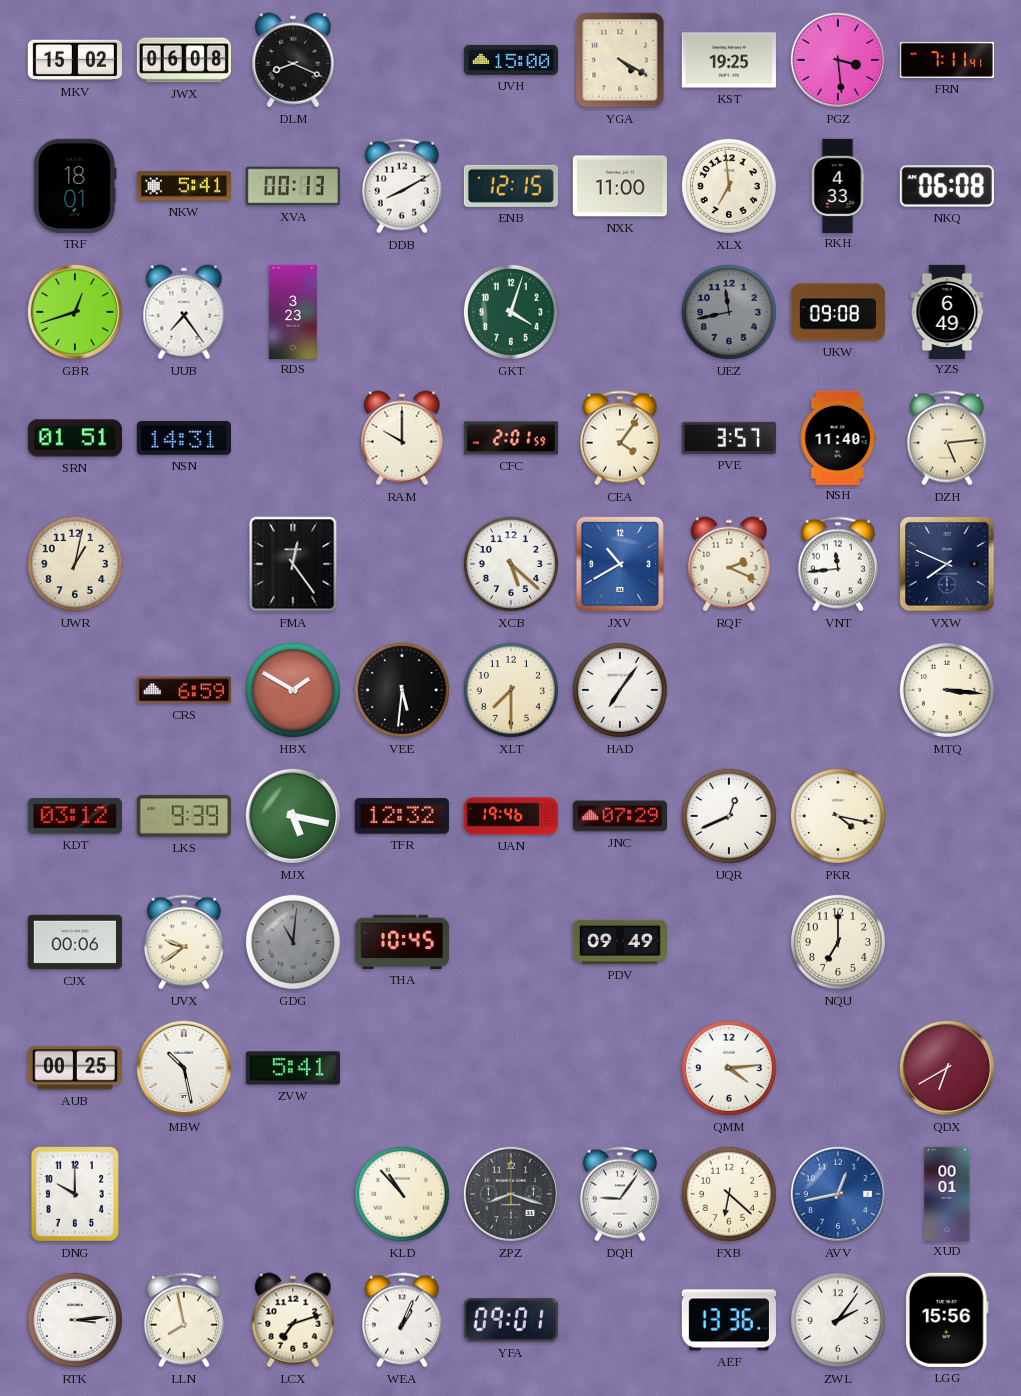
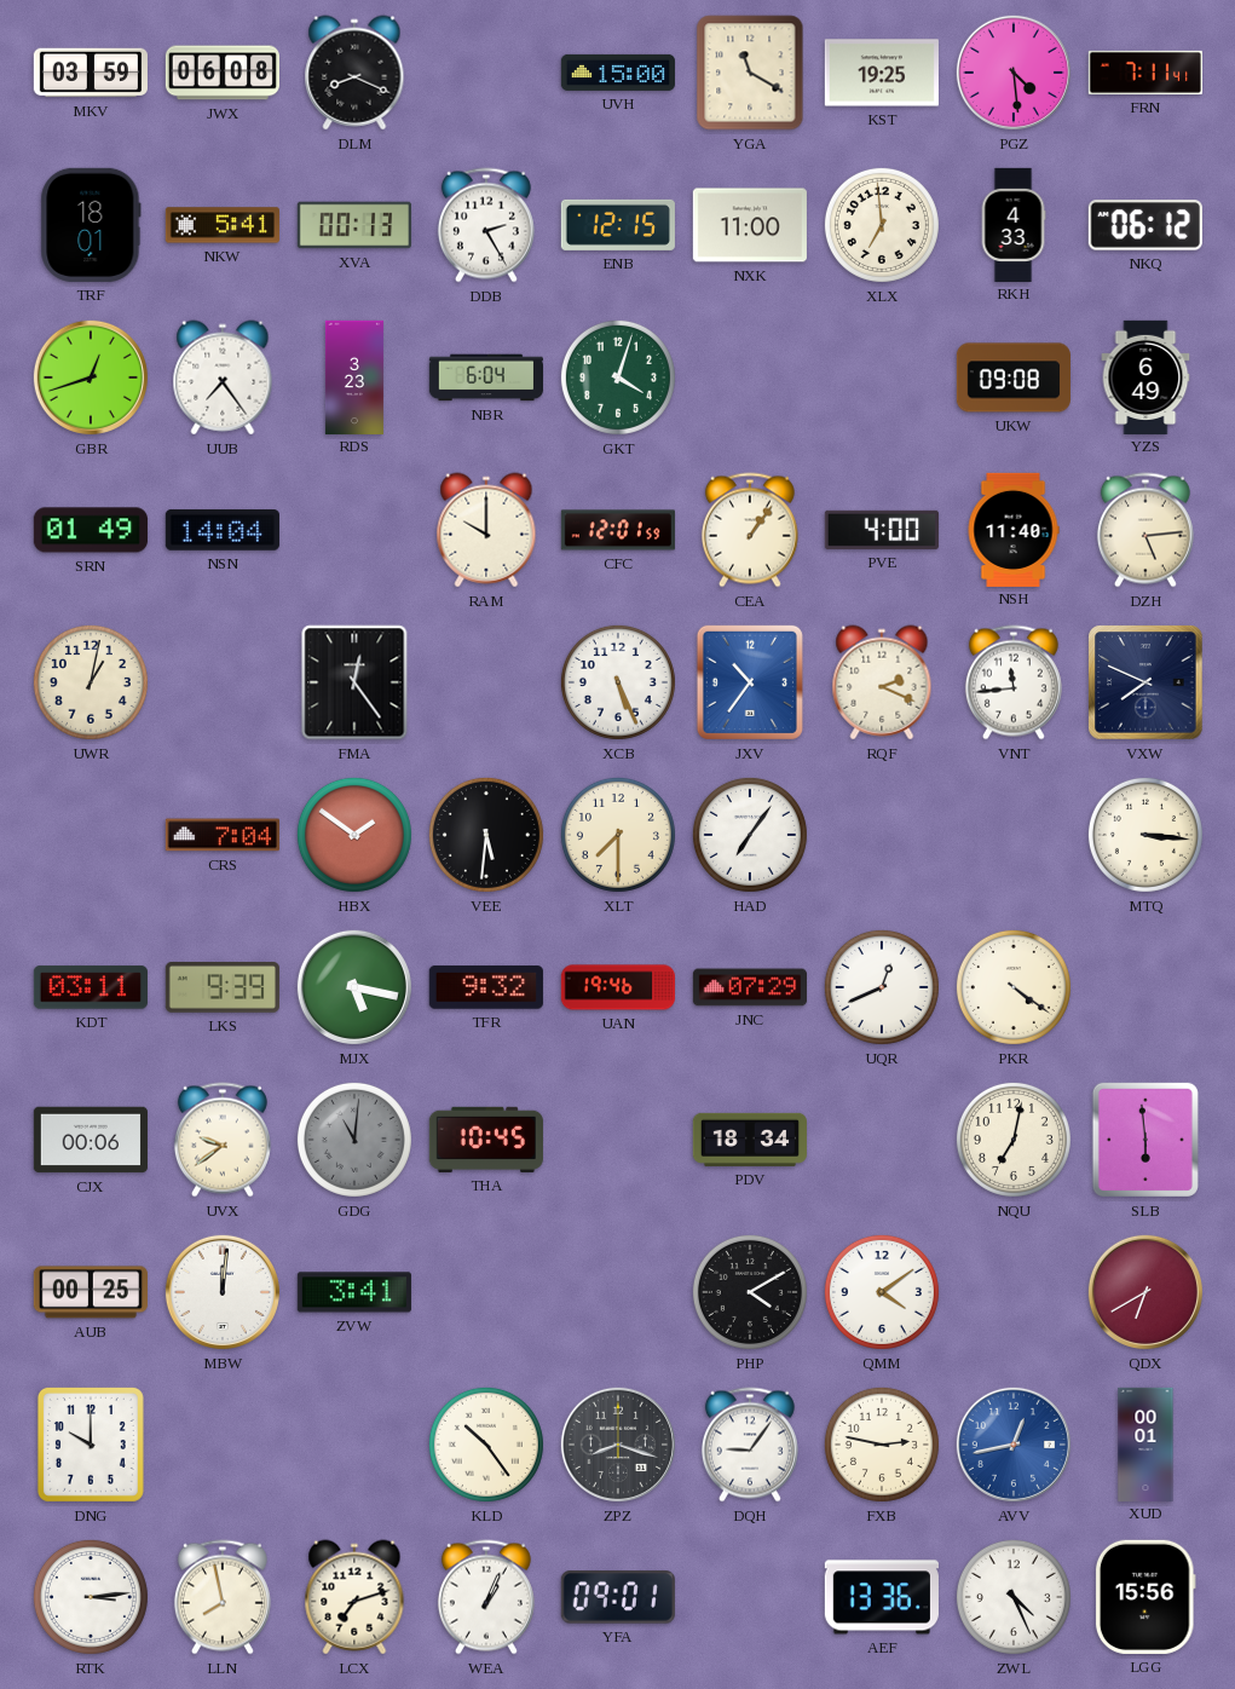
MKV: 15:02 -> 03:59
YGA: 4:20 -> 11:20
PGZ: 3:29 -> 4:29
DDB: 8:10 -> 2:25
NKQ: 06:08 -> 06:12
NBR: none -> 6:04
UEZ: 11:43 -> none
SRN: 01:51 -> 01:49
NSN: 14:31 -> 14:04
CFC: 2:01 -> 12:01
CEA: 4:06 -> 1:06
PVE: 3:57 -> 4:00
XCB: 5:22 -> 5:26
JXV: 10:40 -> 10:36
CRS: 6:59 -> 7:04
HBX: 1:50 -> 1:51
KDT: 03:12 -> 03:11
TFR: 12:32 -> 9:32
PKR: 4:17 -> 4:21
PDV: 09:49 -> 18:34
NQU: 7:00 -> 7:02
SLB: none -> 5:59
MBW: 10:28 -> 12:01
ZVW: 5:41 -> 3:41
PHP: none -> 4:10
QMM: 4:14 -> 4:09
KLD: 10:53 -> 10:24
FXB: 6:22 -> 2:47
ZWL: 2:06 -> 4:26
